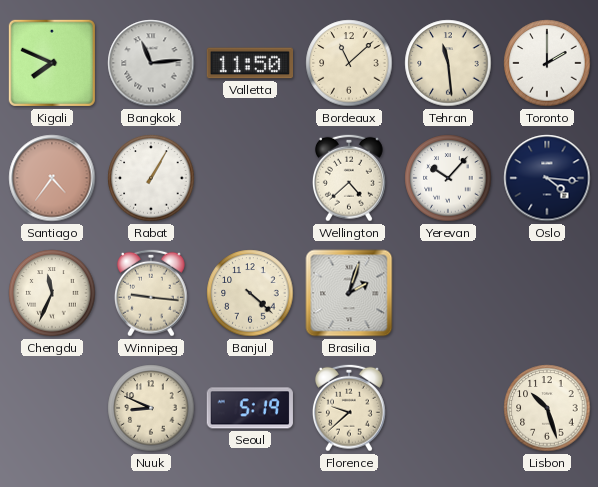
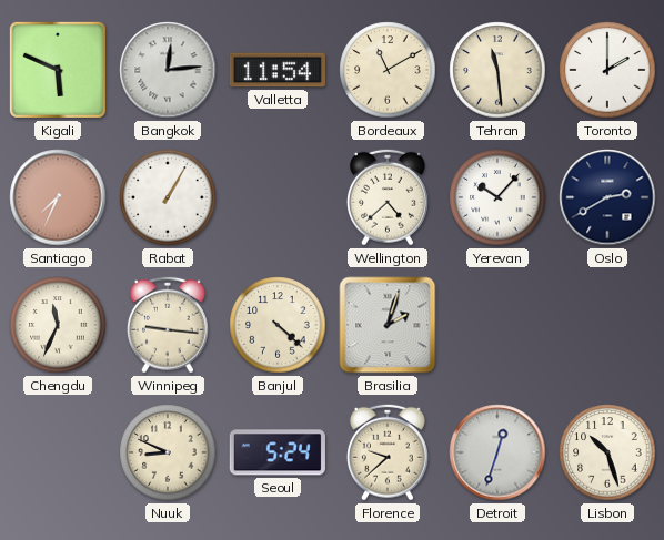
Kigali: 7:49 -> 5:49
Bangkok: 11:14 -> 12:14
Valletta: 11:50 -> 11:54
Bordeaux: 11:08 -> 11:10
Santiago: 4:36 -> 7:34
Oslo: 4:16 -> 2:40
Seoul: 5:19 -> 5:24
Detroit: none -> 12:33
